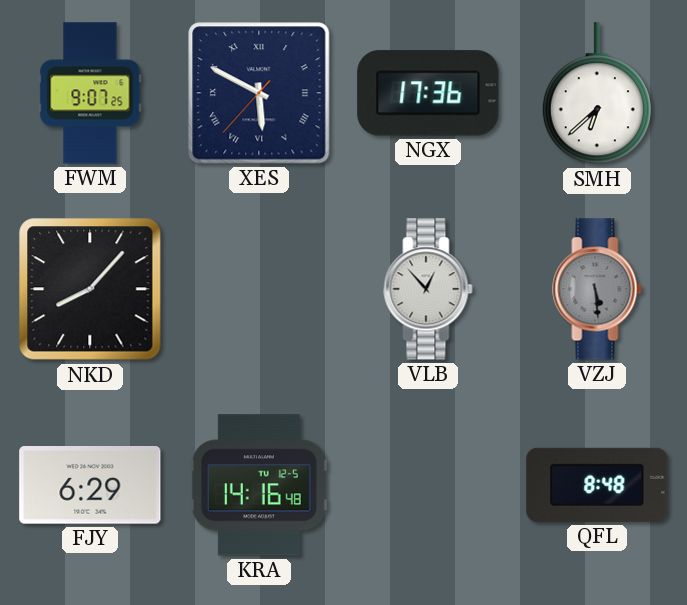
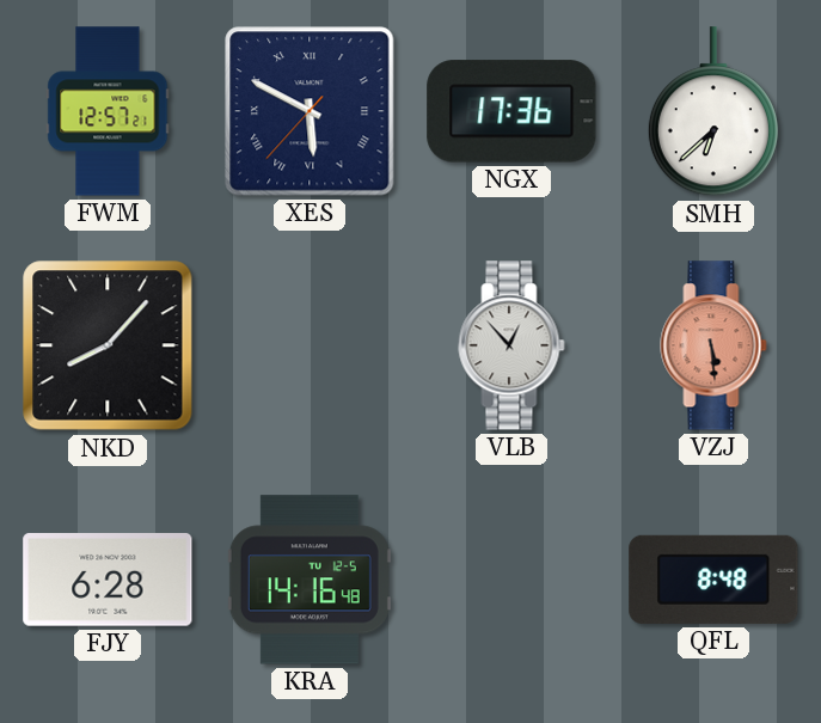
FWM: 9:07 -> 12:57
VZJ dial: grey -> salmon
FJY: 6:29 -> 6:28
